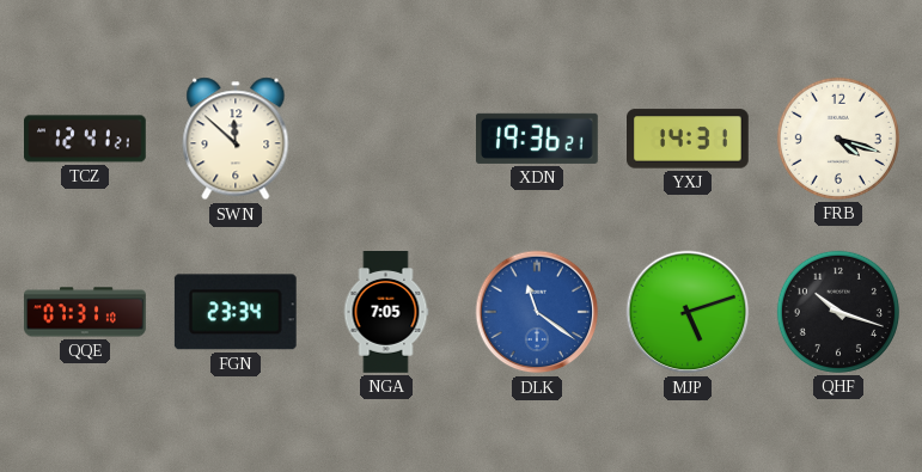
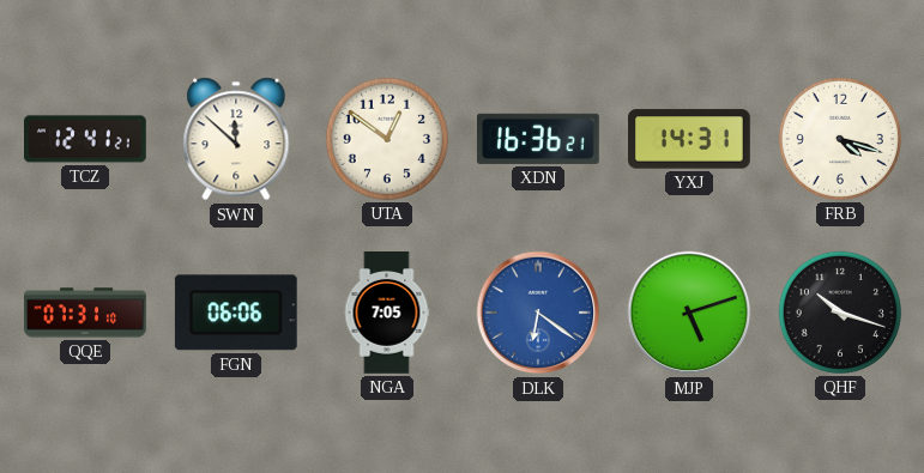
UTA: none -> 12:51
XDN: 19:36 -> 16:36
FGN: 23:34 -> 06:06
DLK: 11:21 -> 6:21
